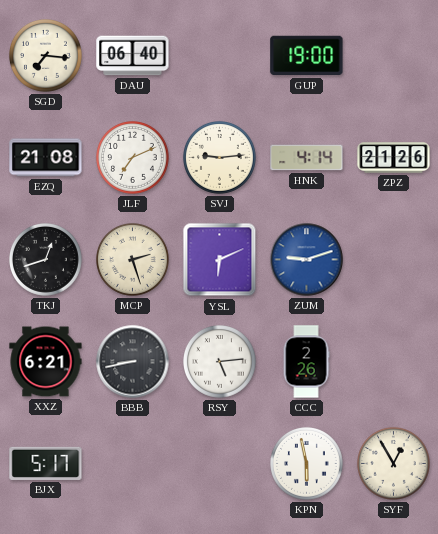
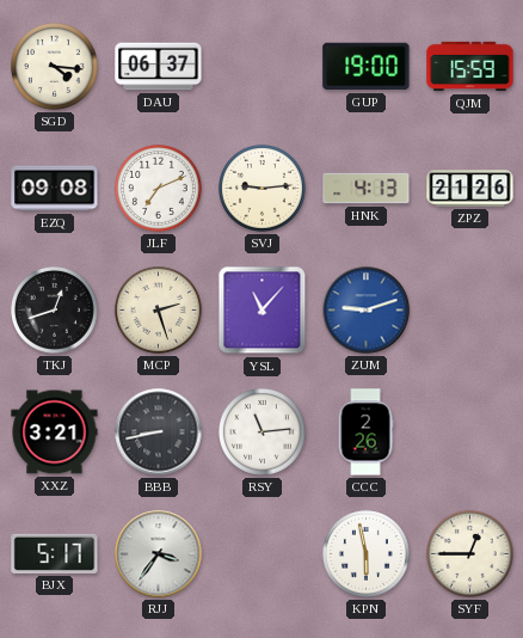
SGD: 7:16 -> 4:16
DAU: 06:40 -> 06:37
QJM: none -> 15:59
EZQ: 21:08 -> 09:08
HNK: 4:14 -> 4:13
YSL: 6:11 -> 11:07
XXZ: 6:21 -> 3:21
RSY: 5:14 -> 11:14
RJJ: none -> 3:36
SYF: 12:55 -> 12:45
